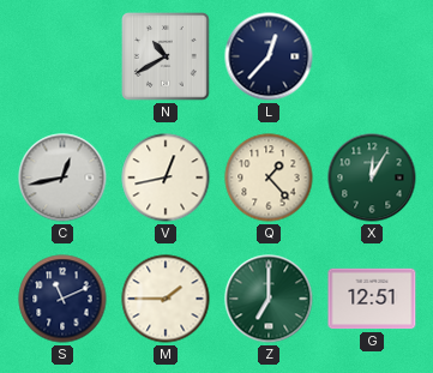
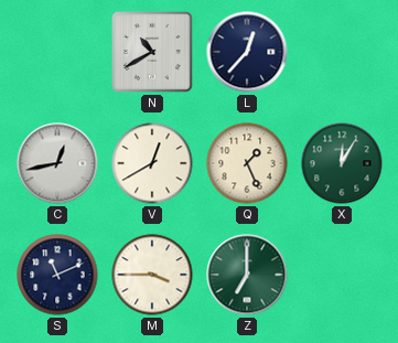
V: 12:43 -> 12:40
Q: 1:23 -> 1:26
M: 1:45 -> 3:45
G: 12:51 -> none
